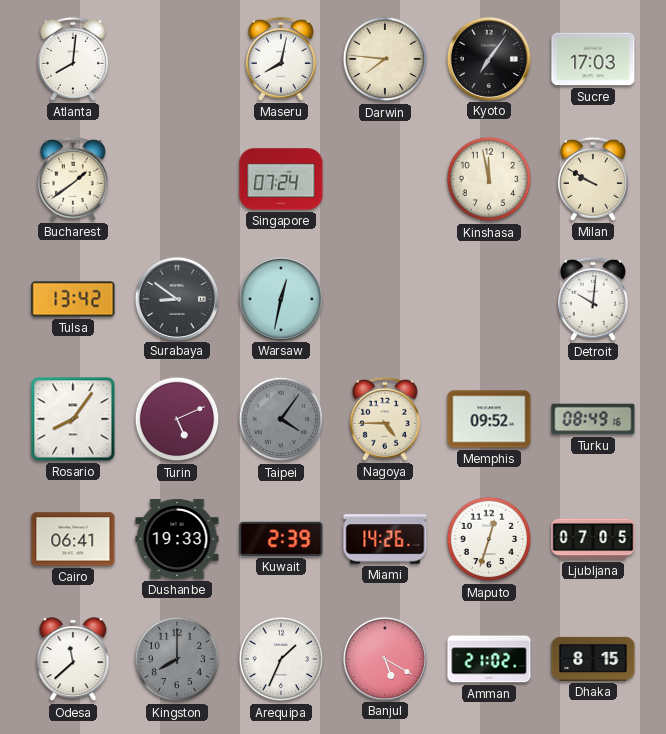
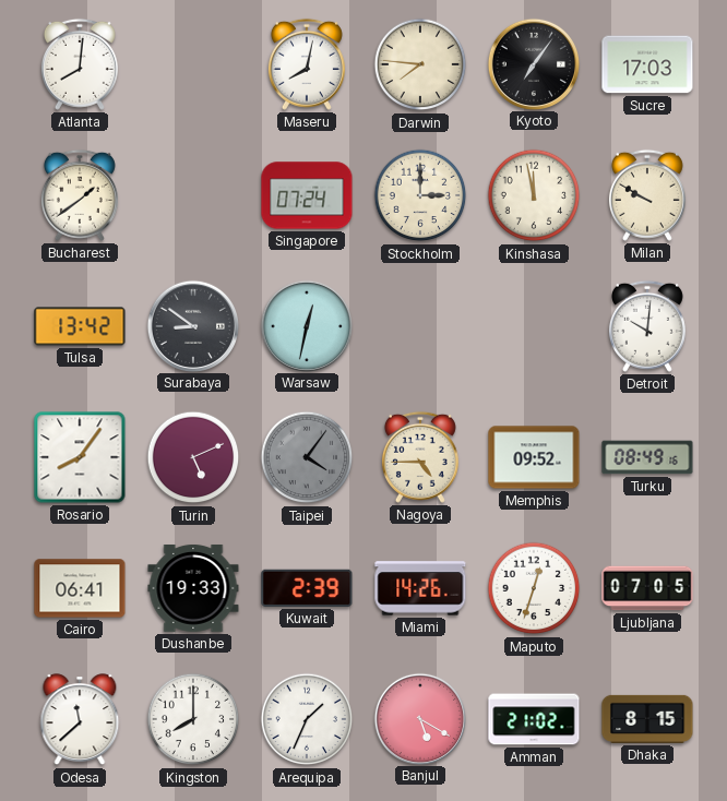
Stockholm: none -> 3:00
Kingston dial: grey -> white
